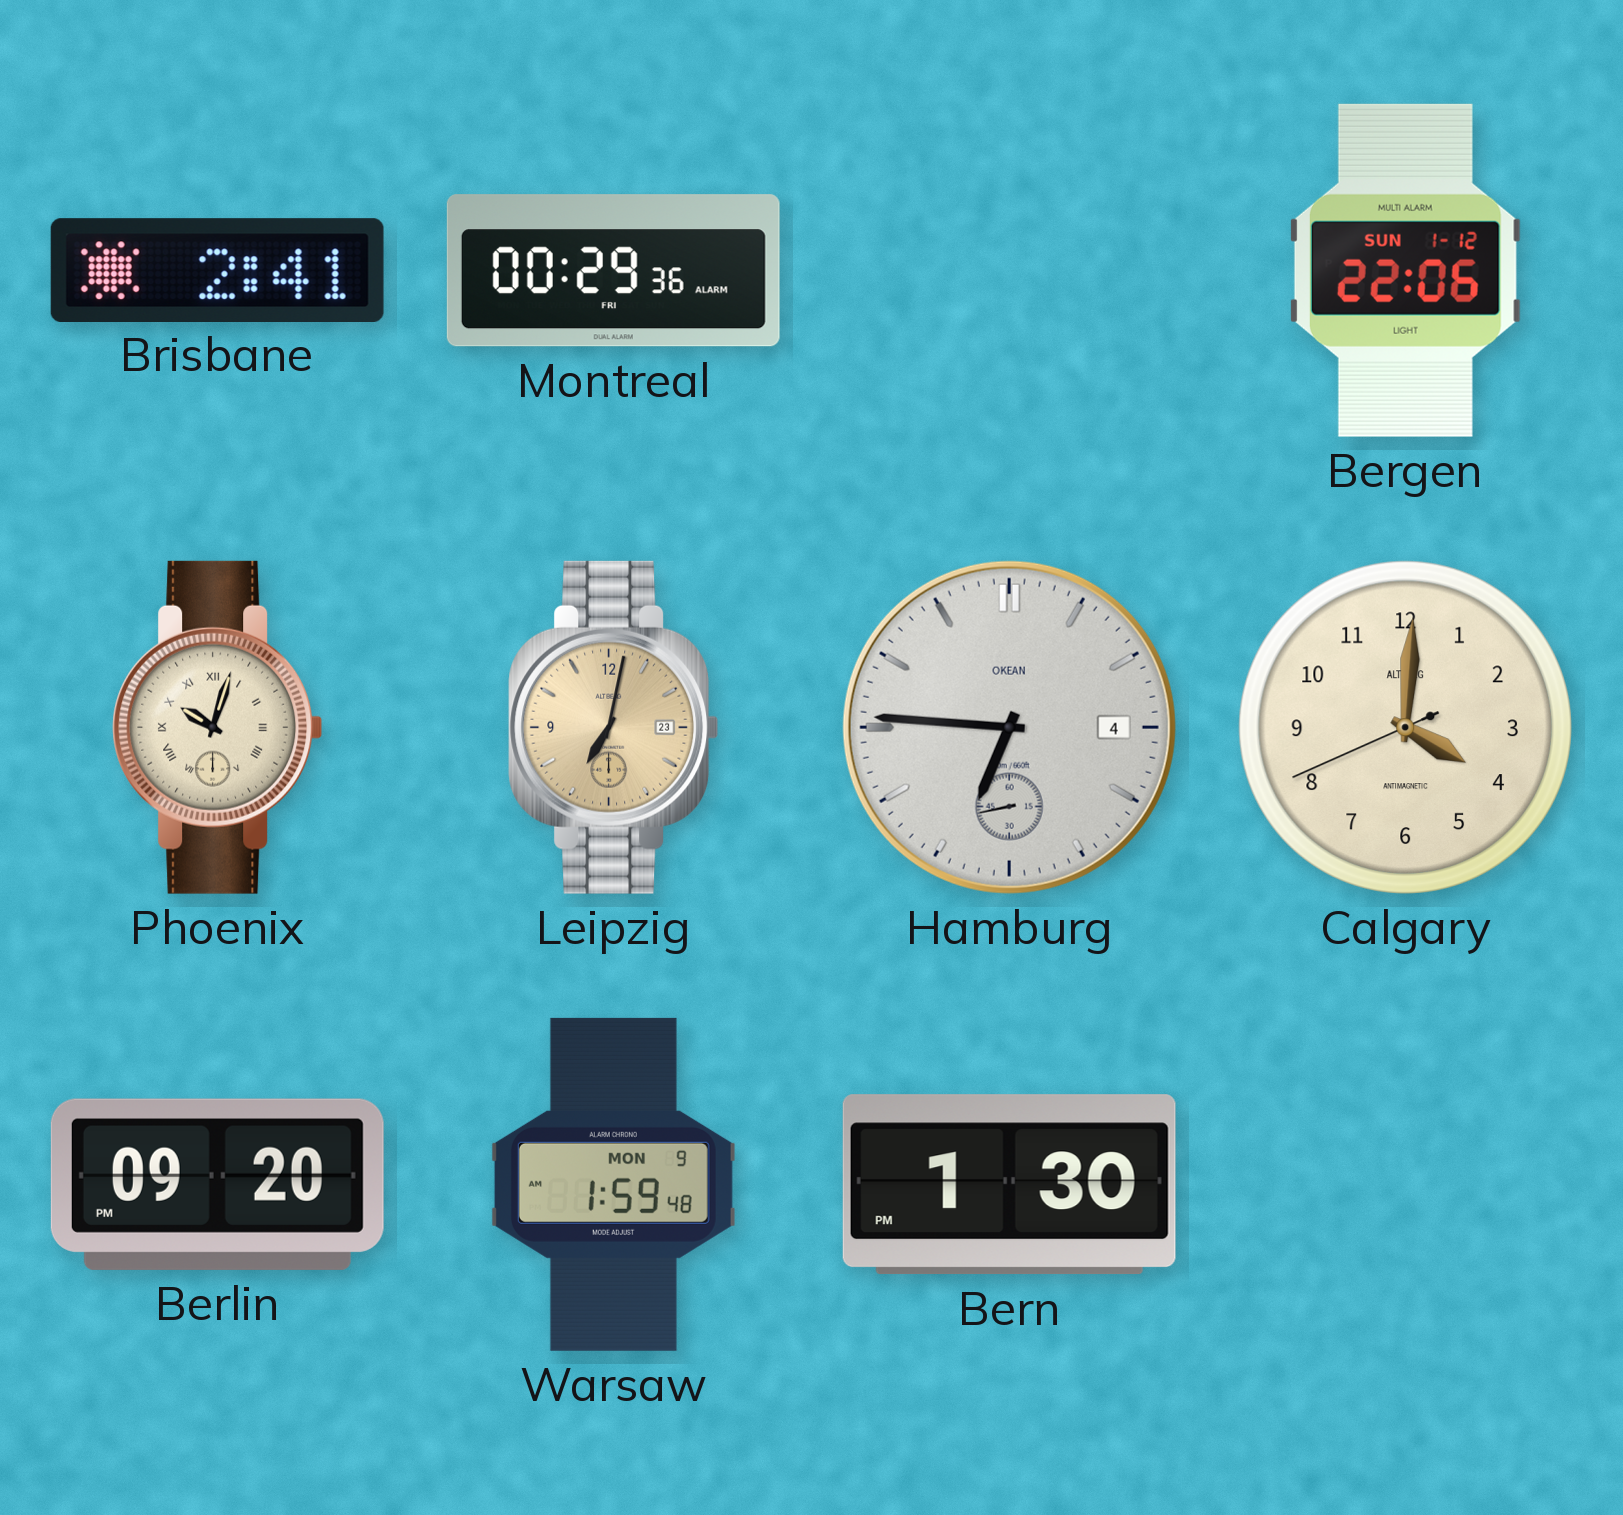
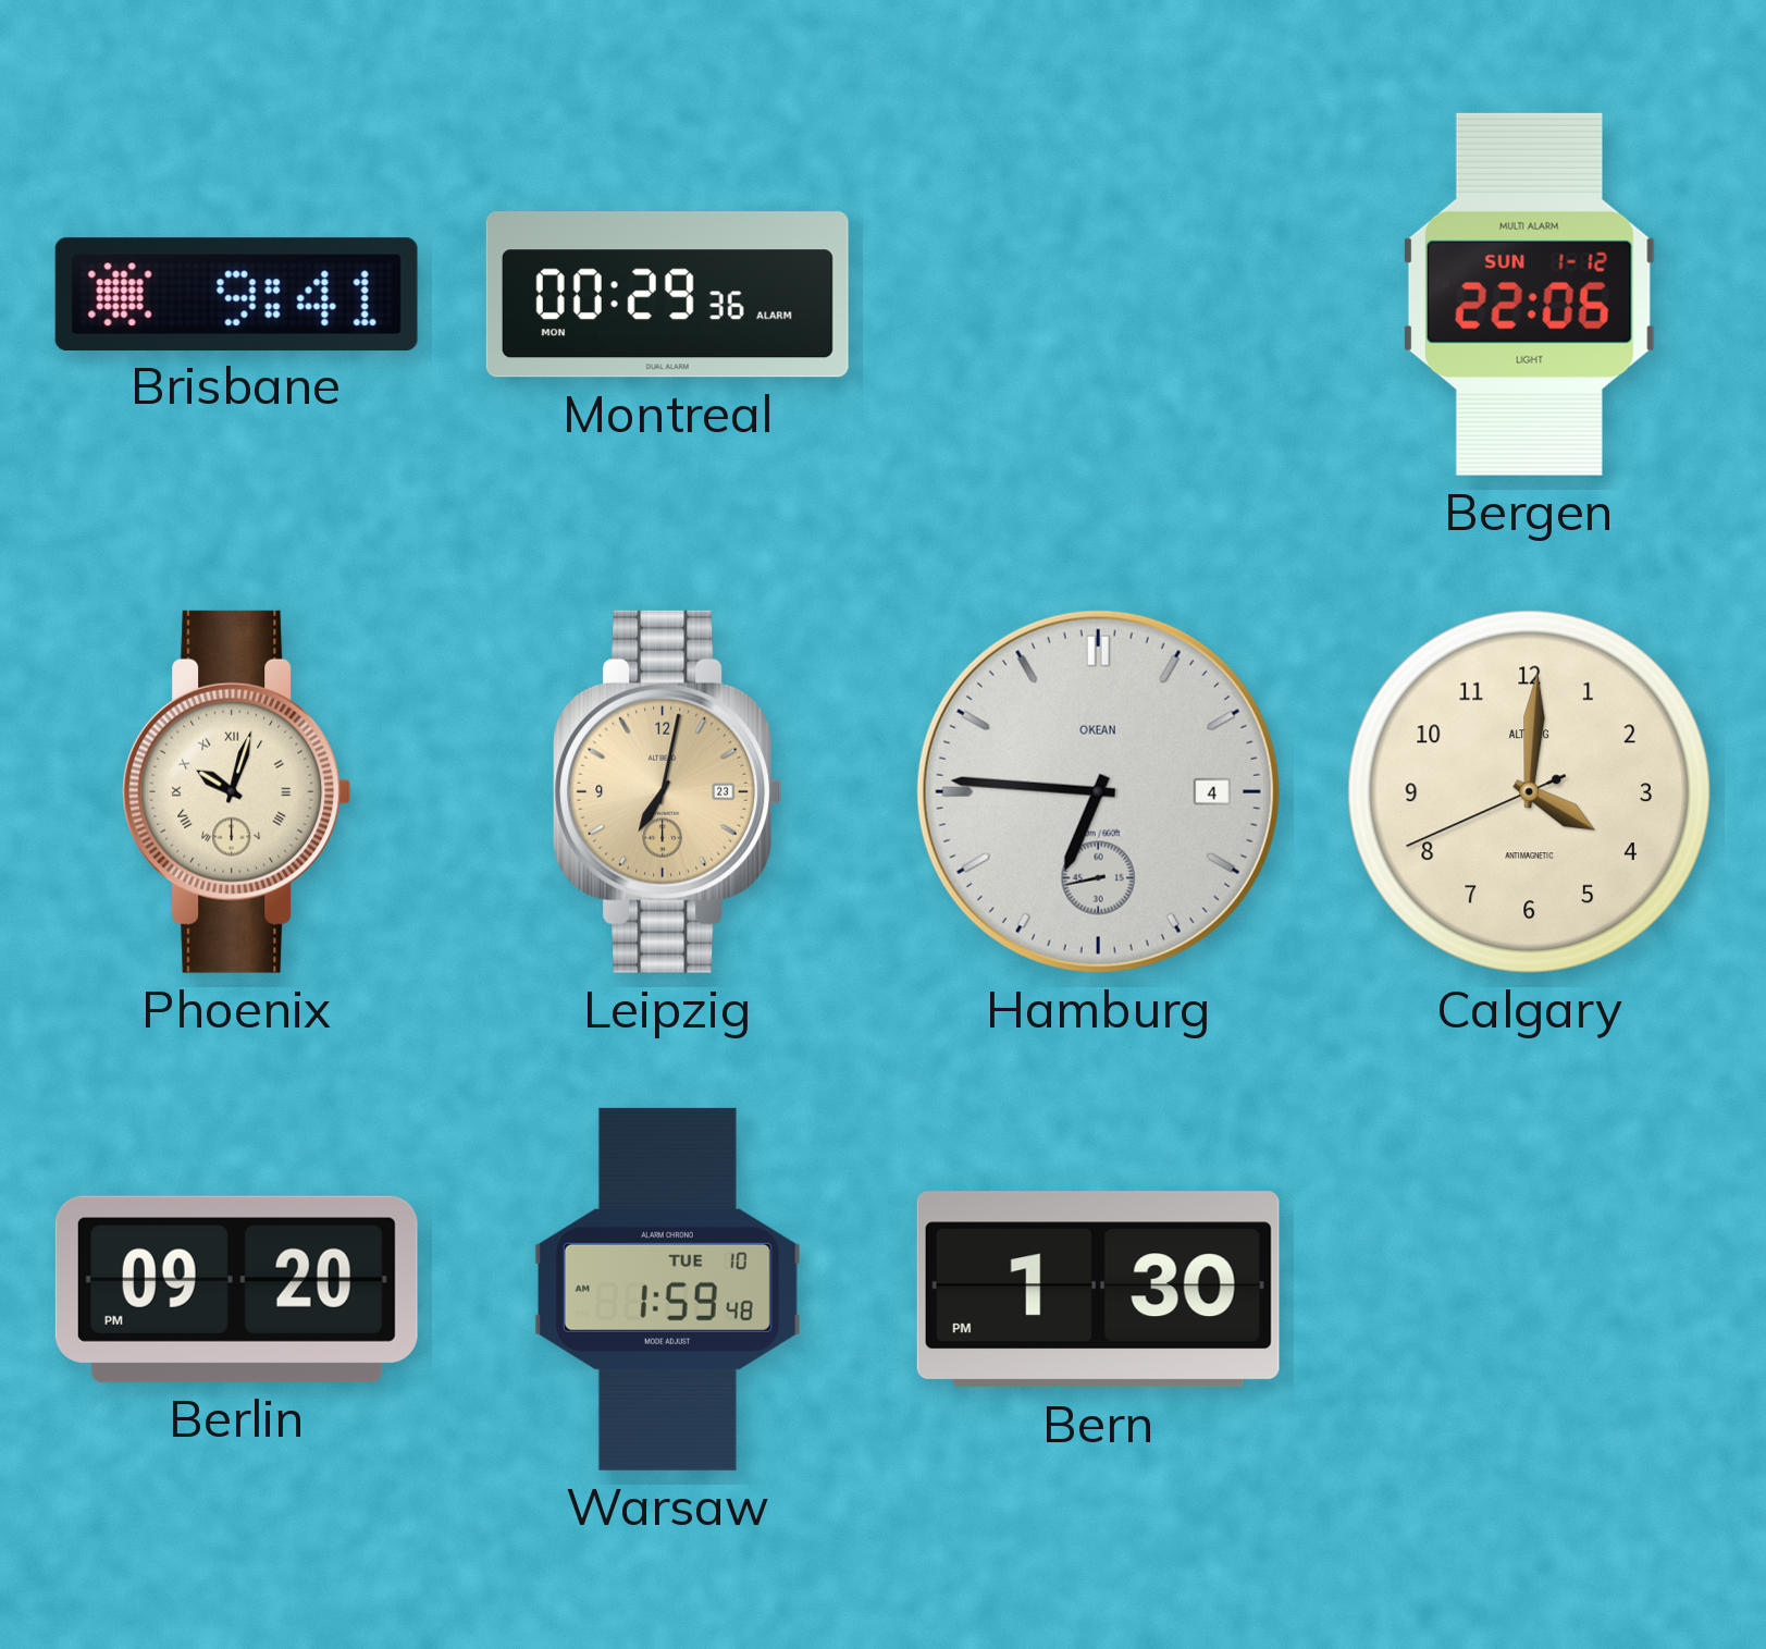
Brisbane: 2:41 -> 9:41
Montreal date: FRI -> MON
Warsaw date: MON 9 -> TUE 10
